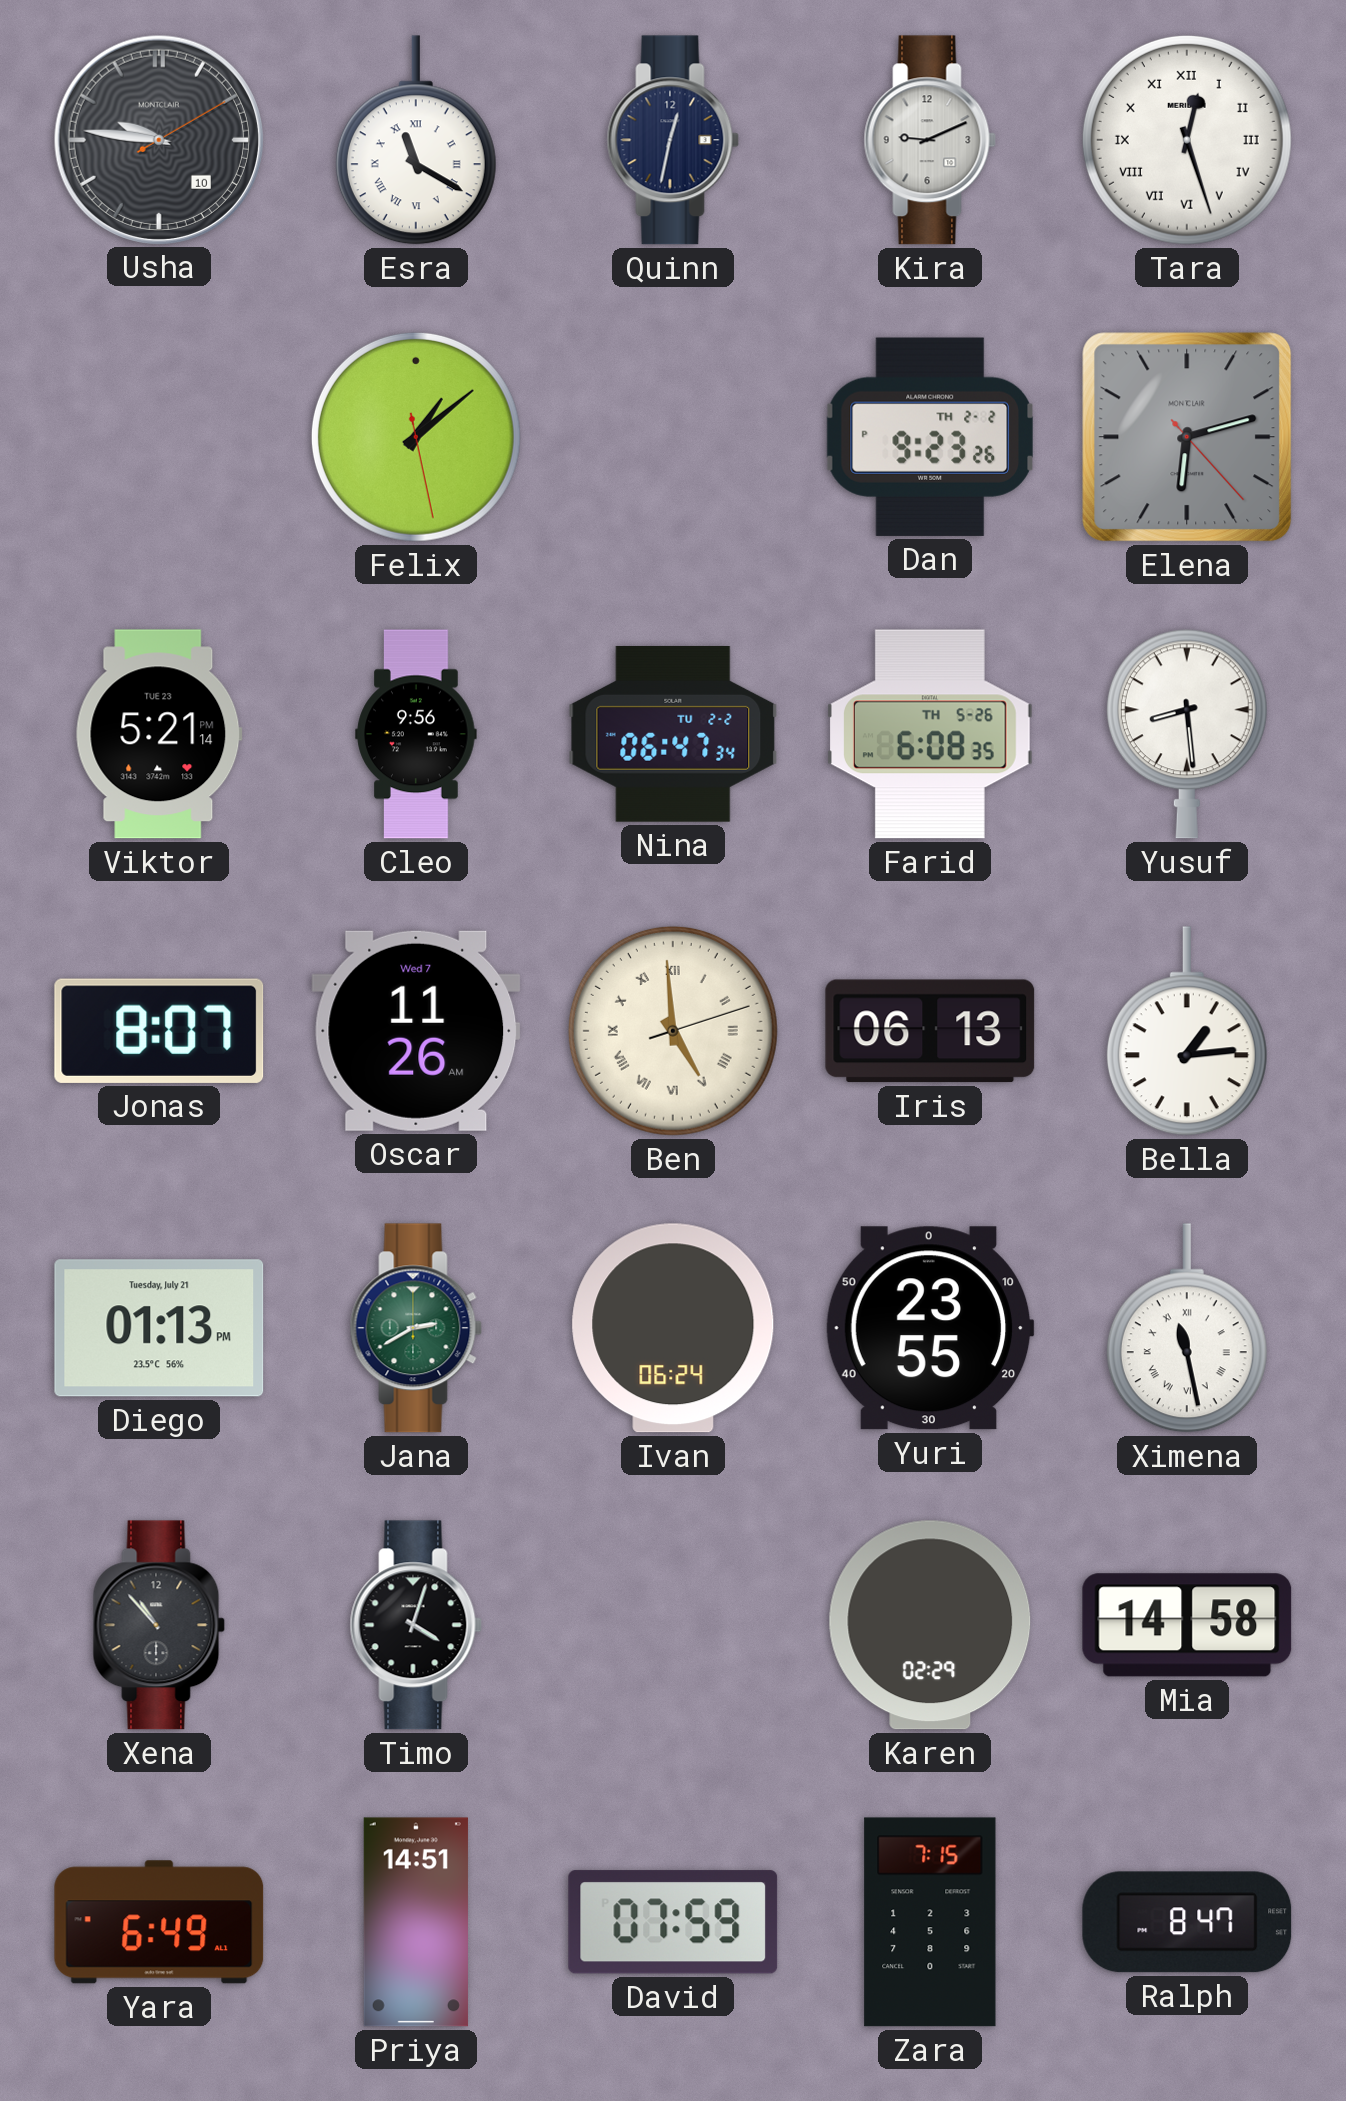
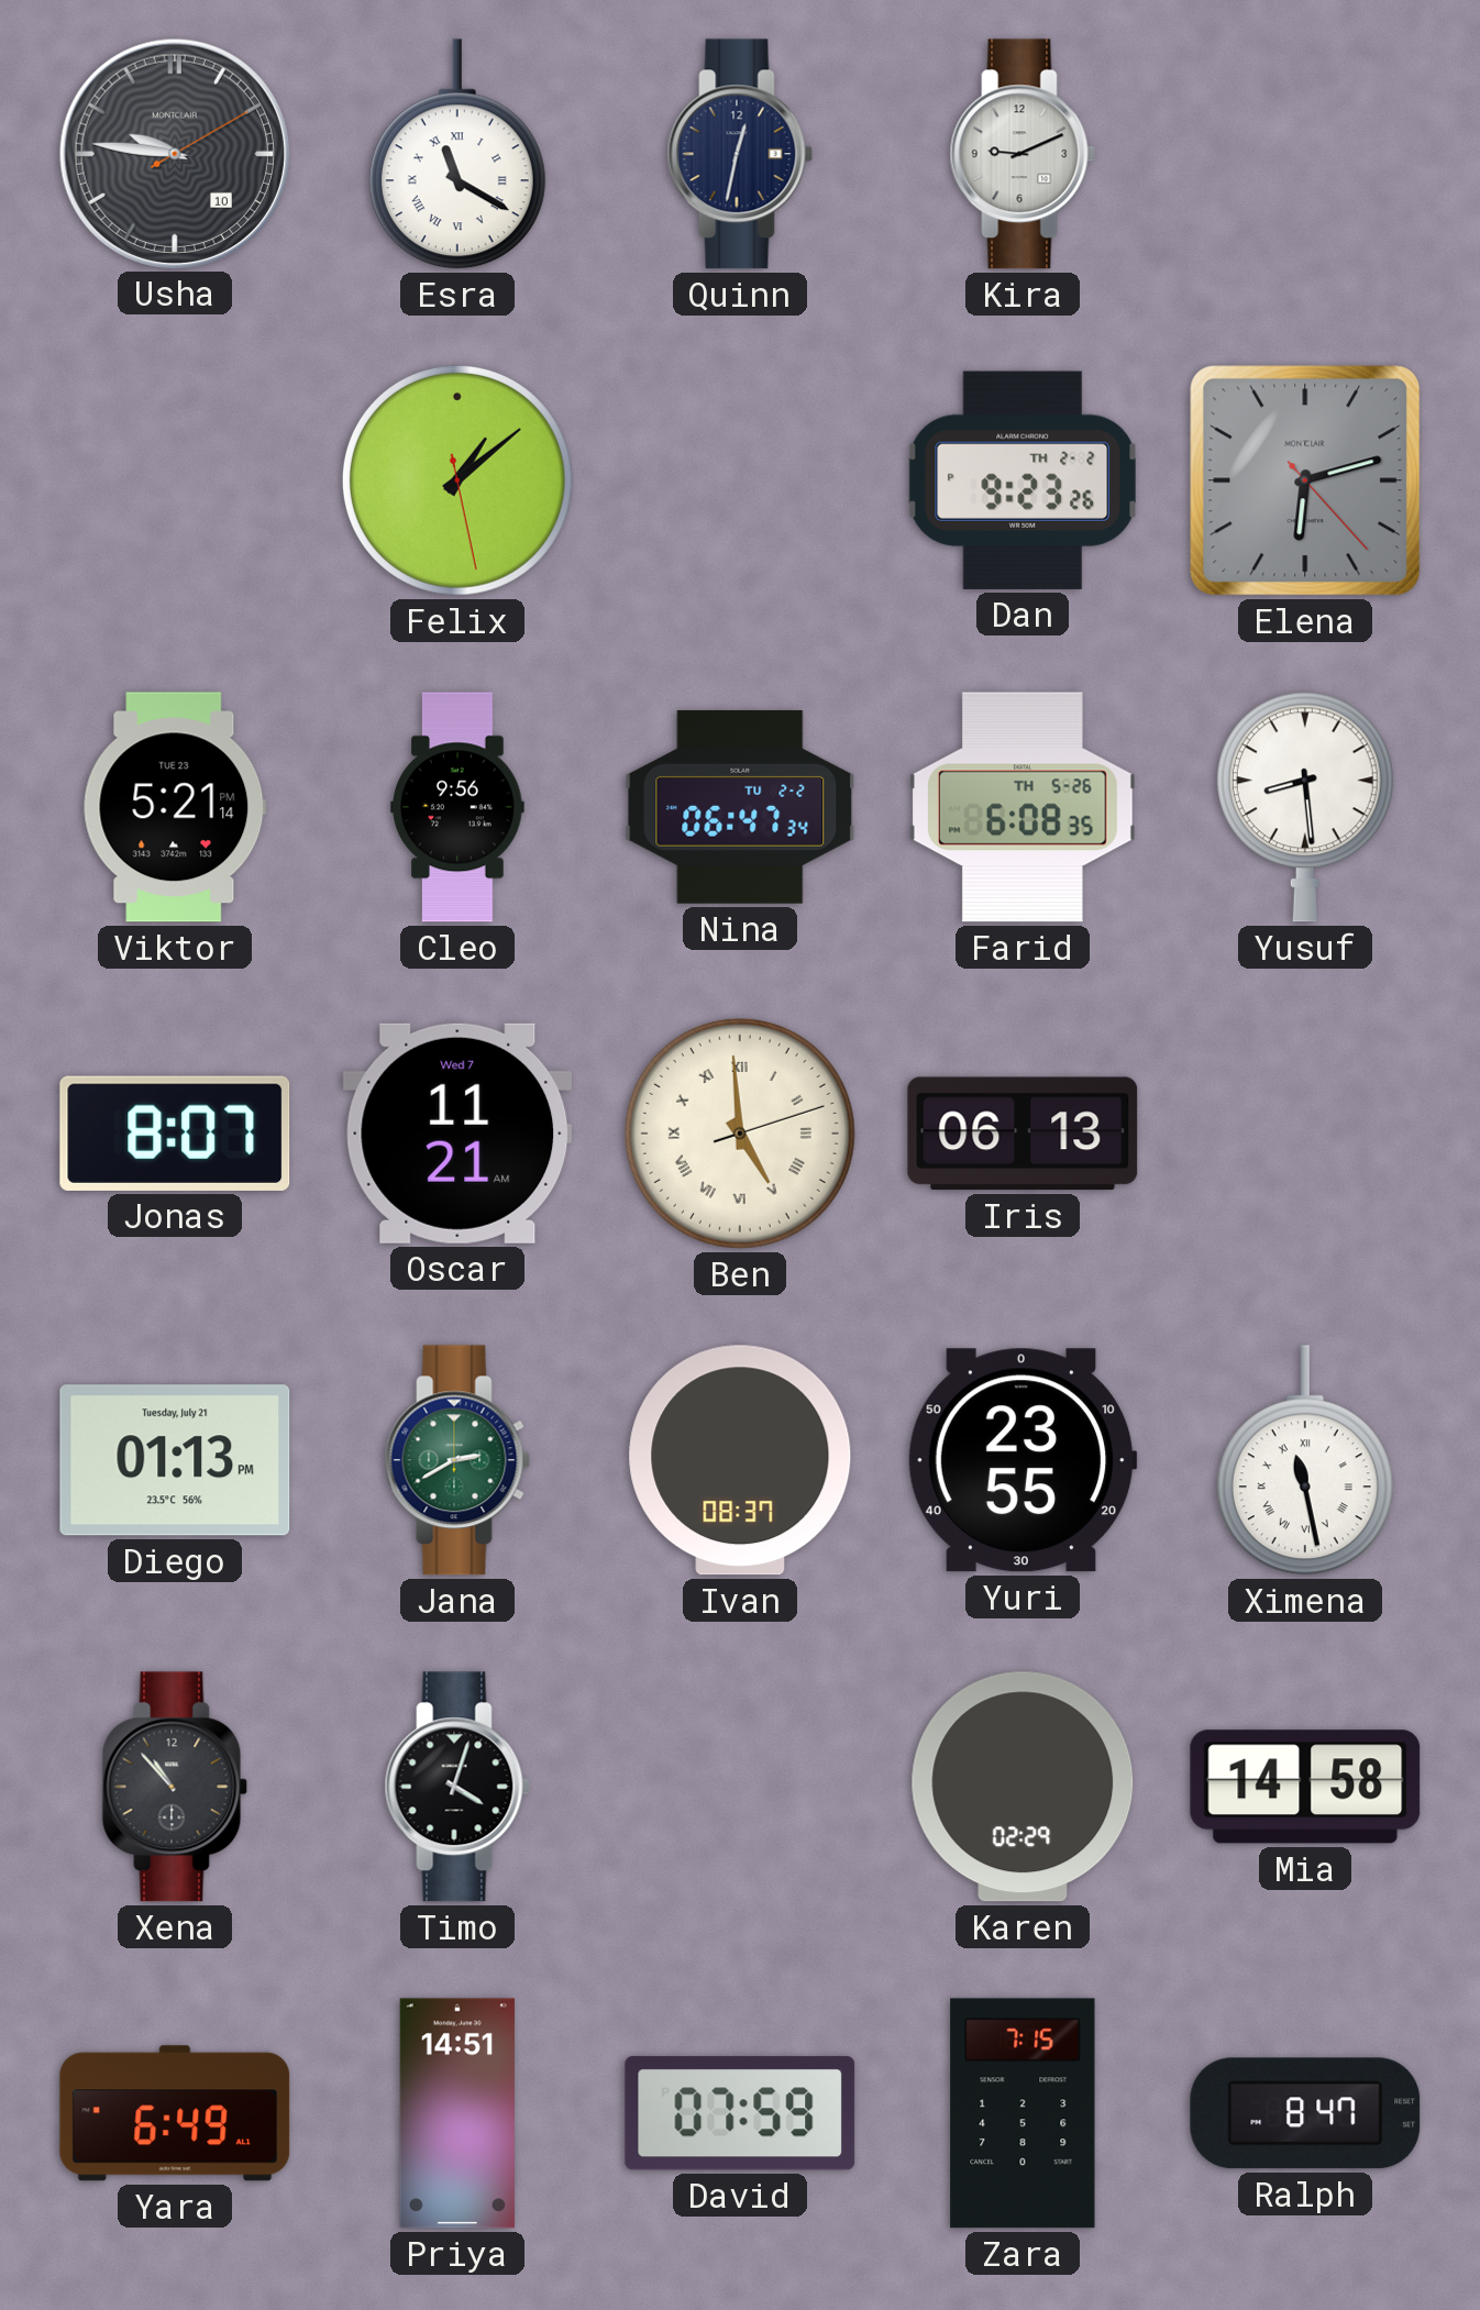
Tara: 12:27 -> none
Oscar: 11:26 -> 11:21
Bella: 1:14 -> none
Ivan: 06:24 -> 08:37
